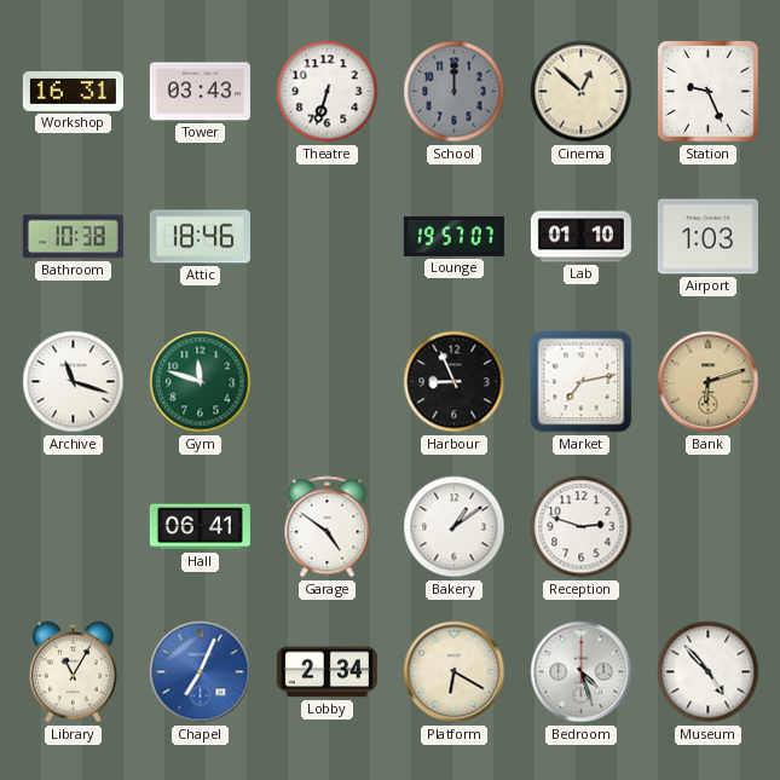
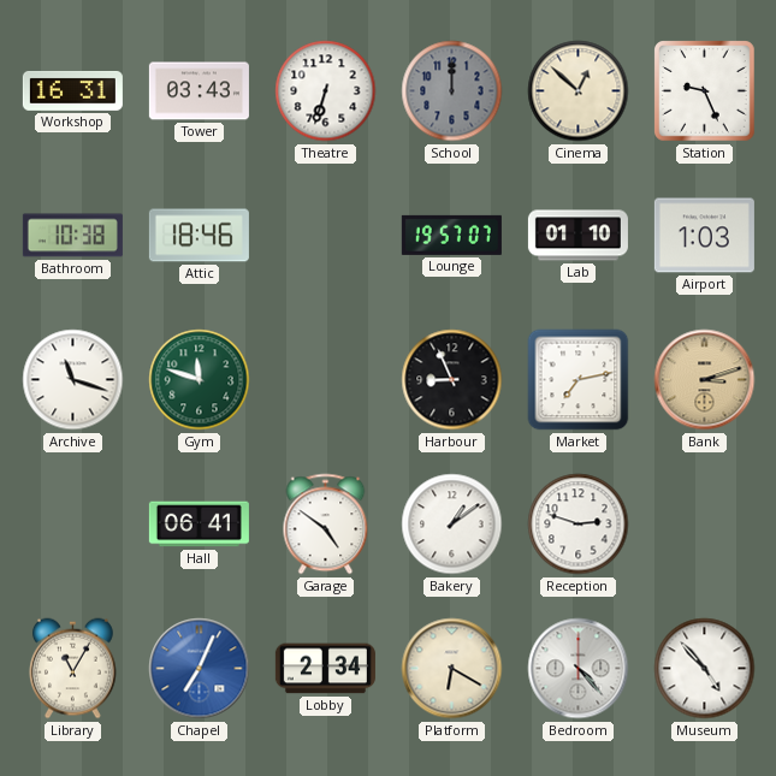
Bank: 6:12 -> 3:12
Bedroom: 4:27 -> 4:23
